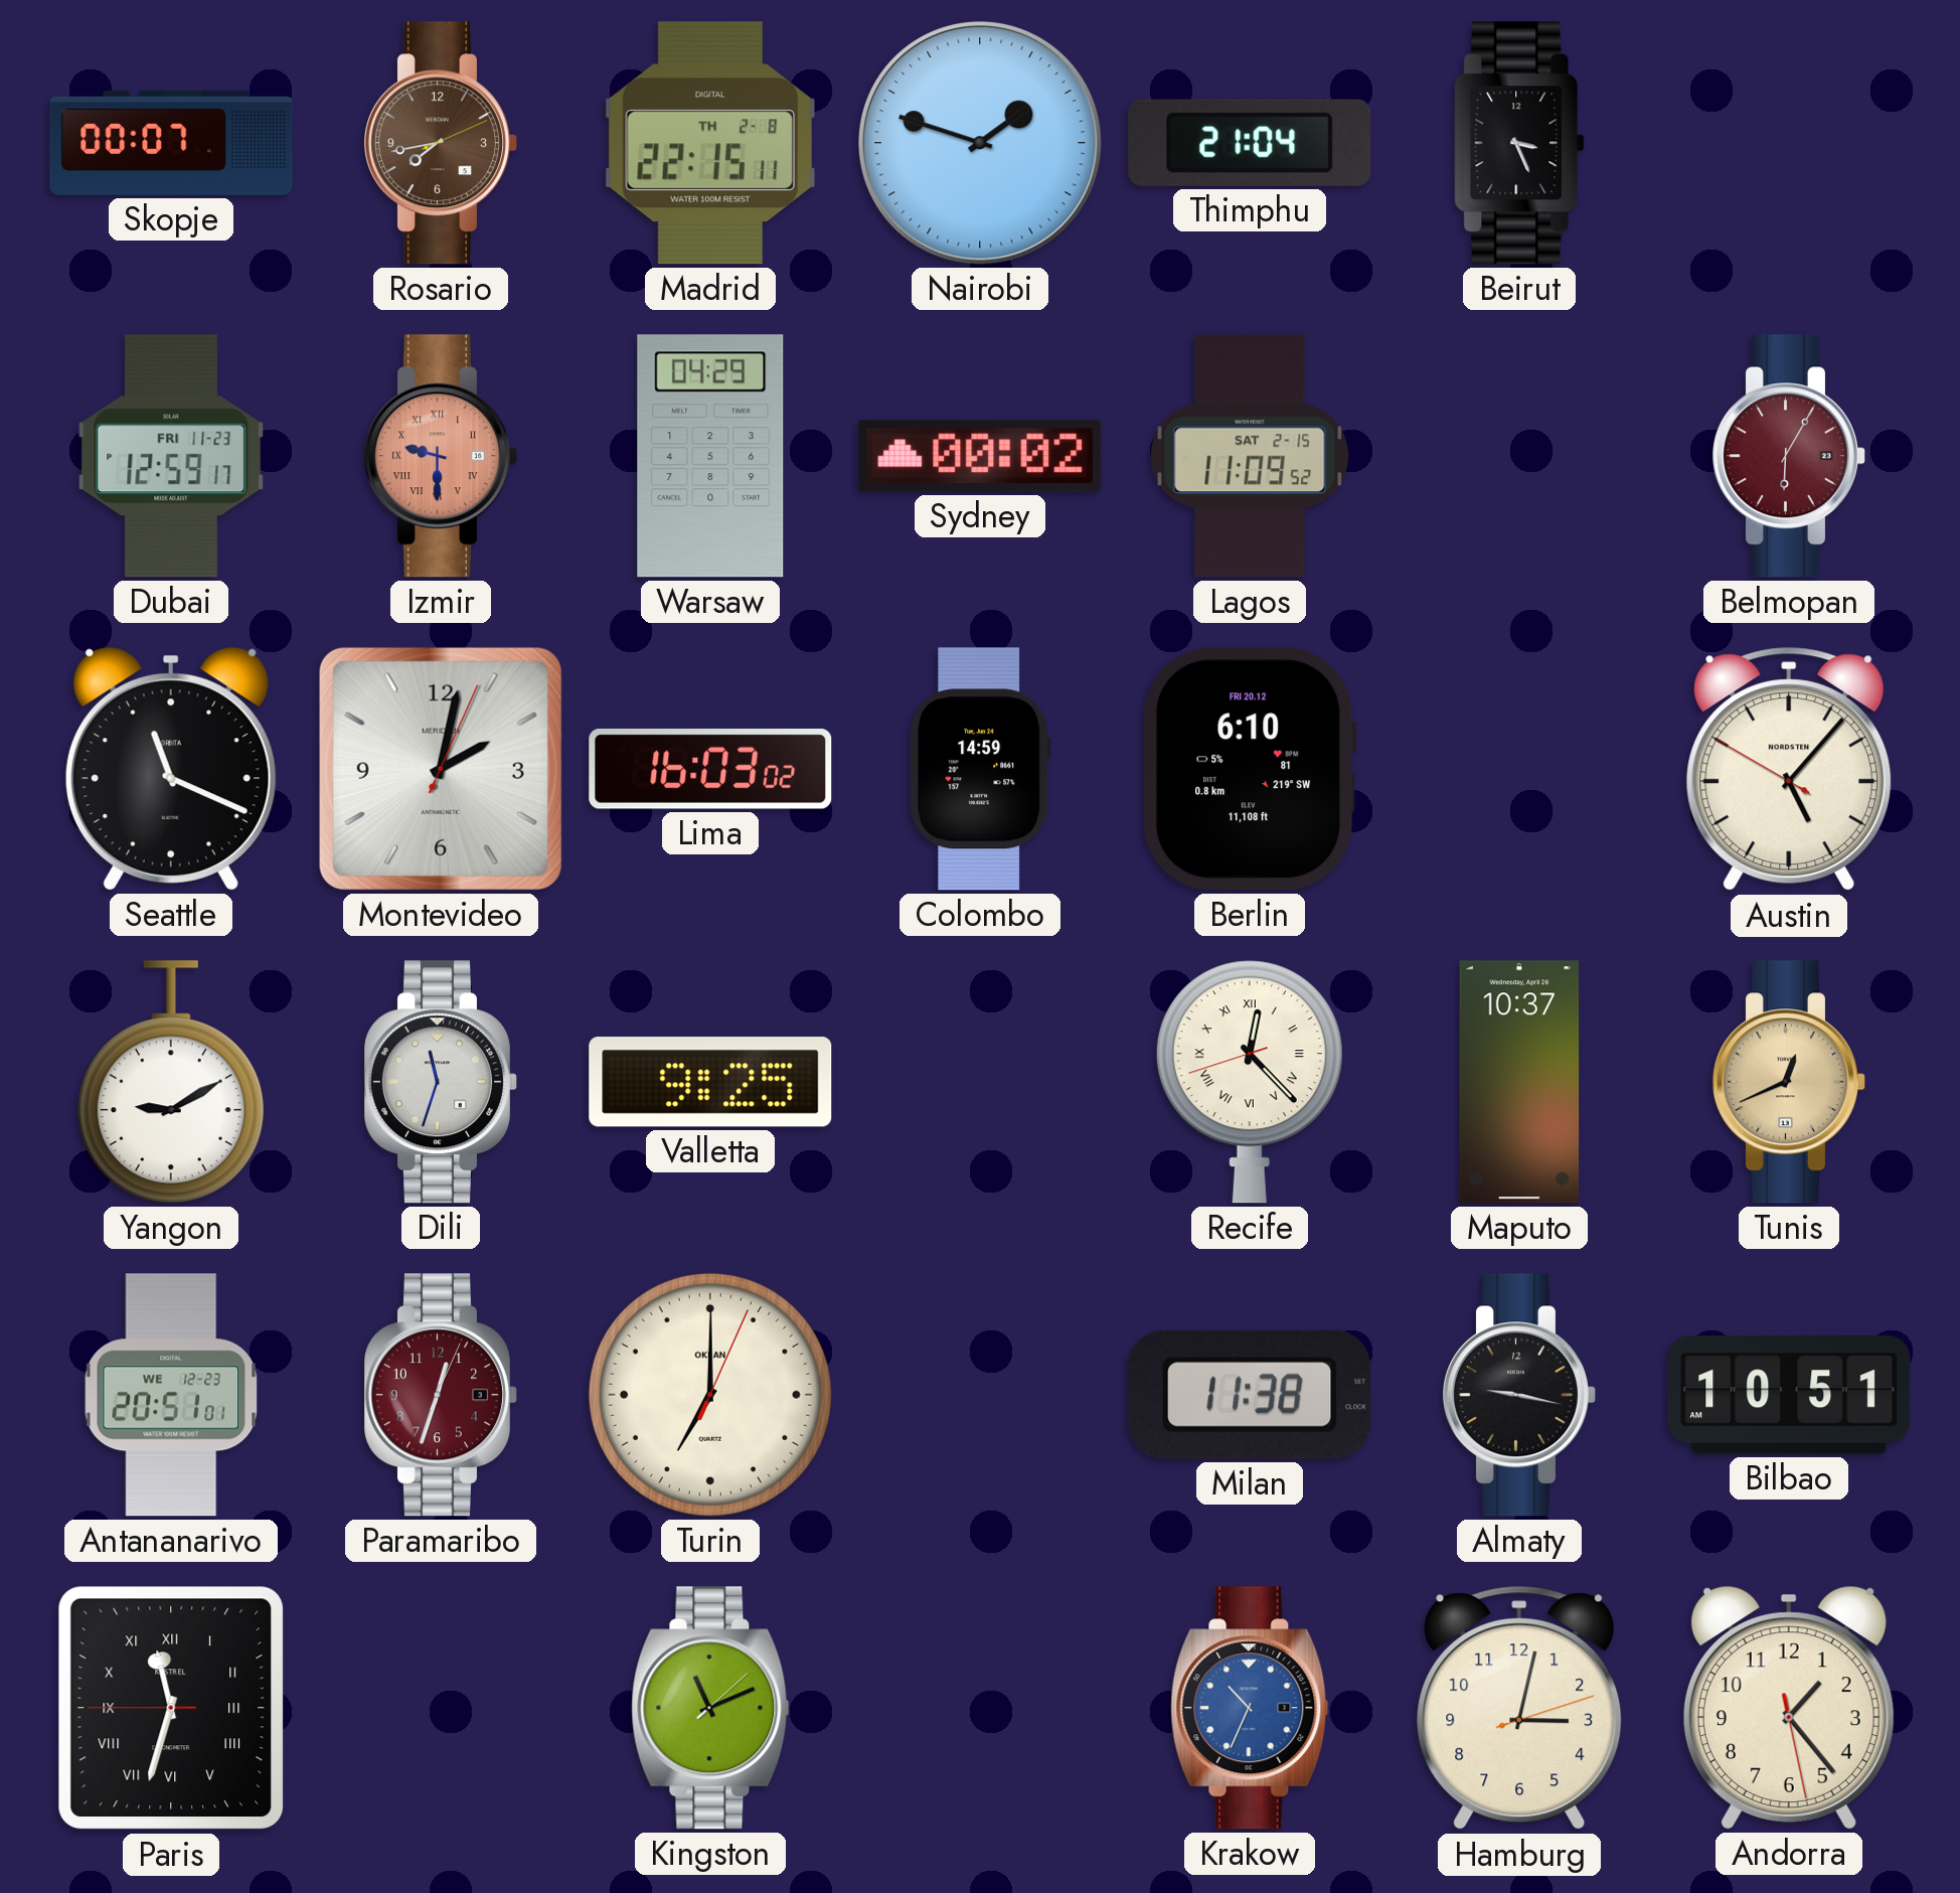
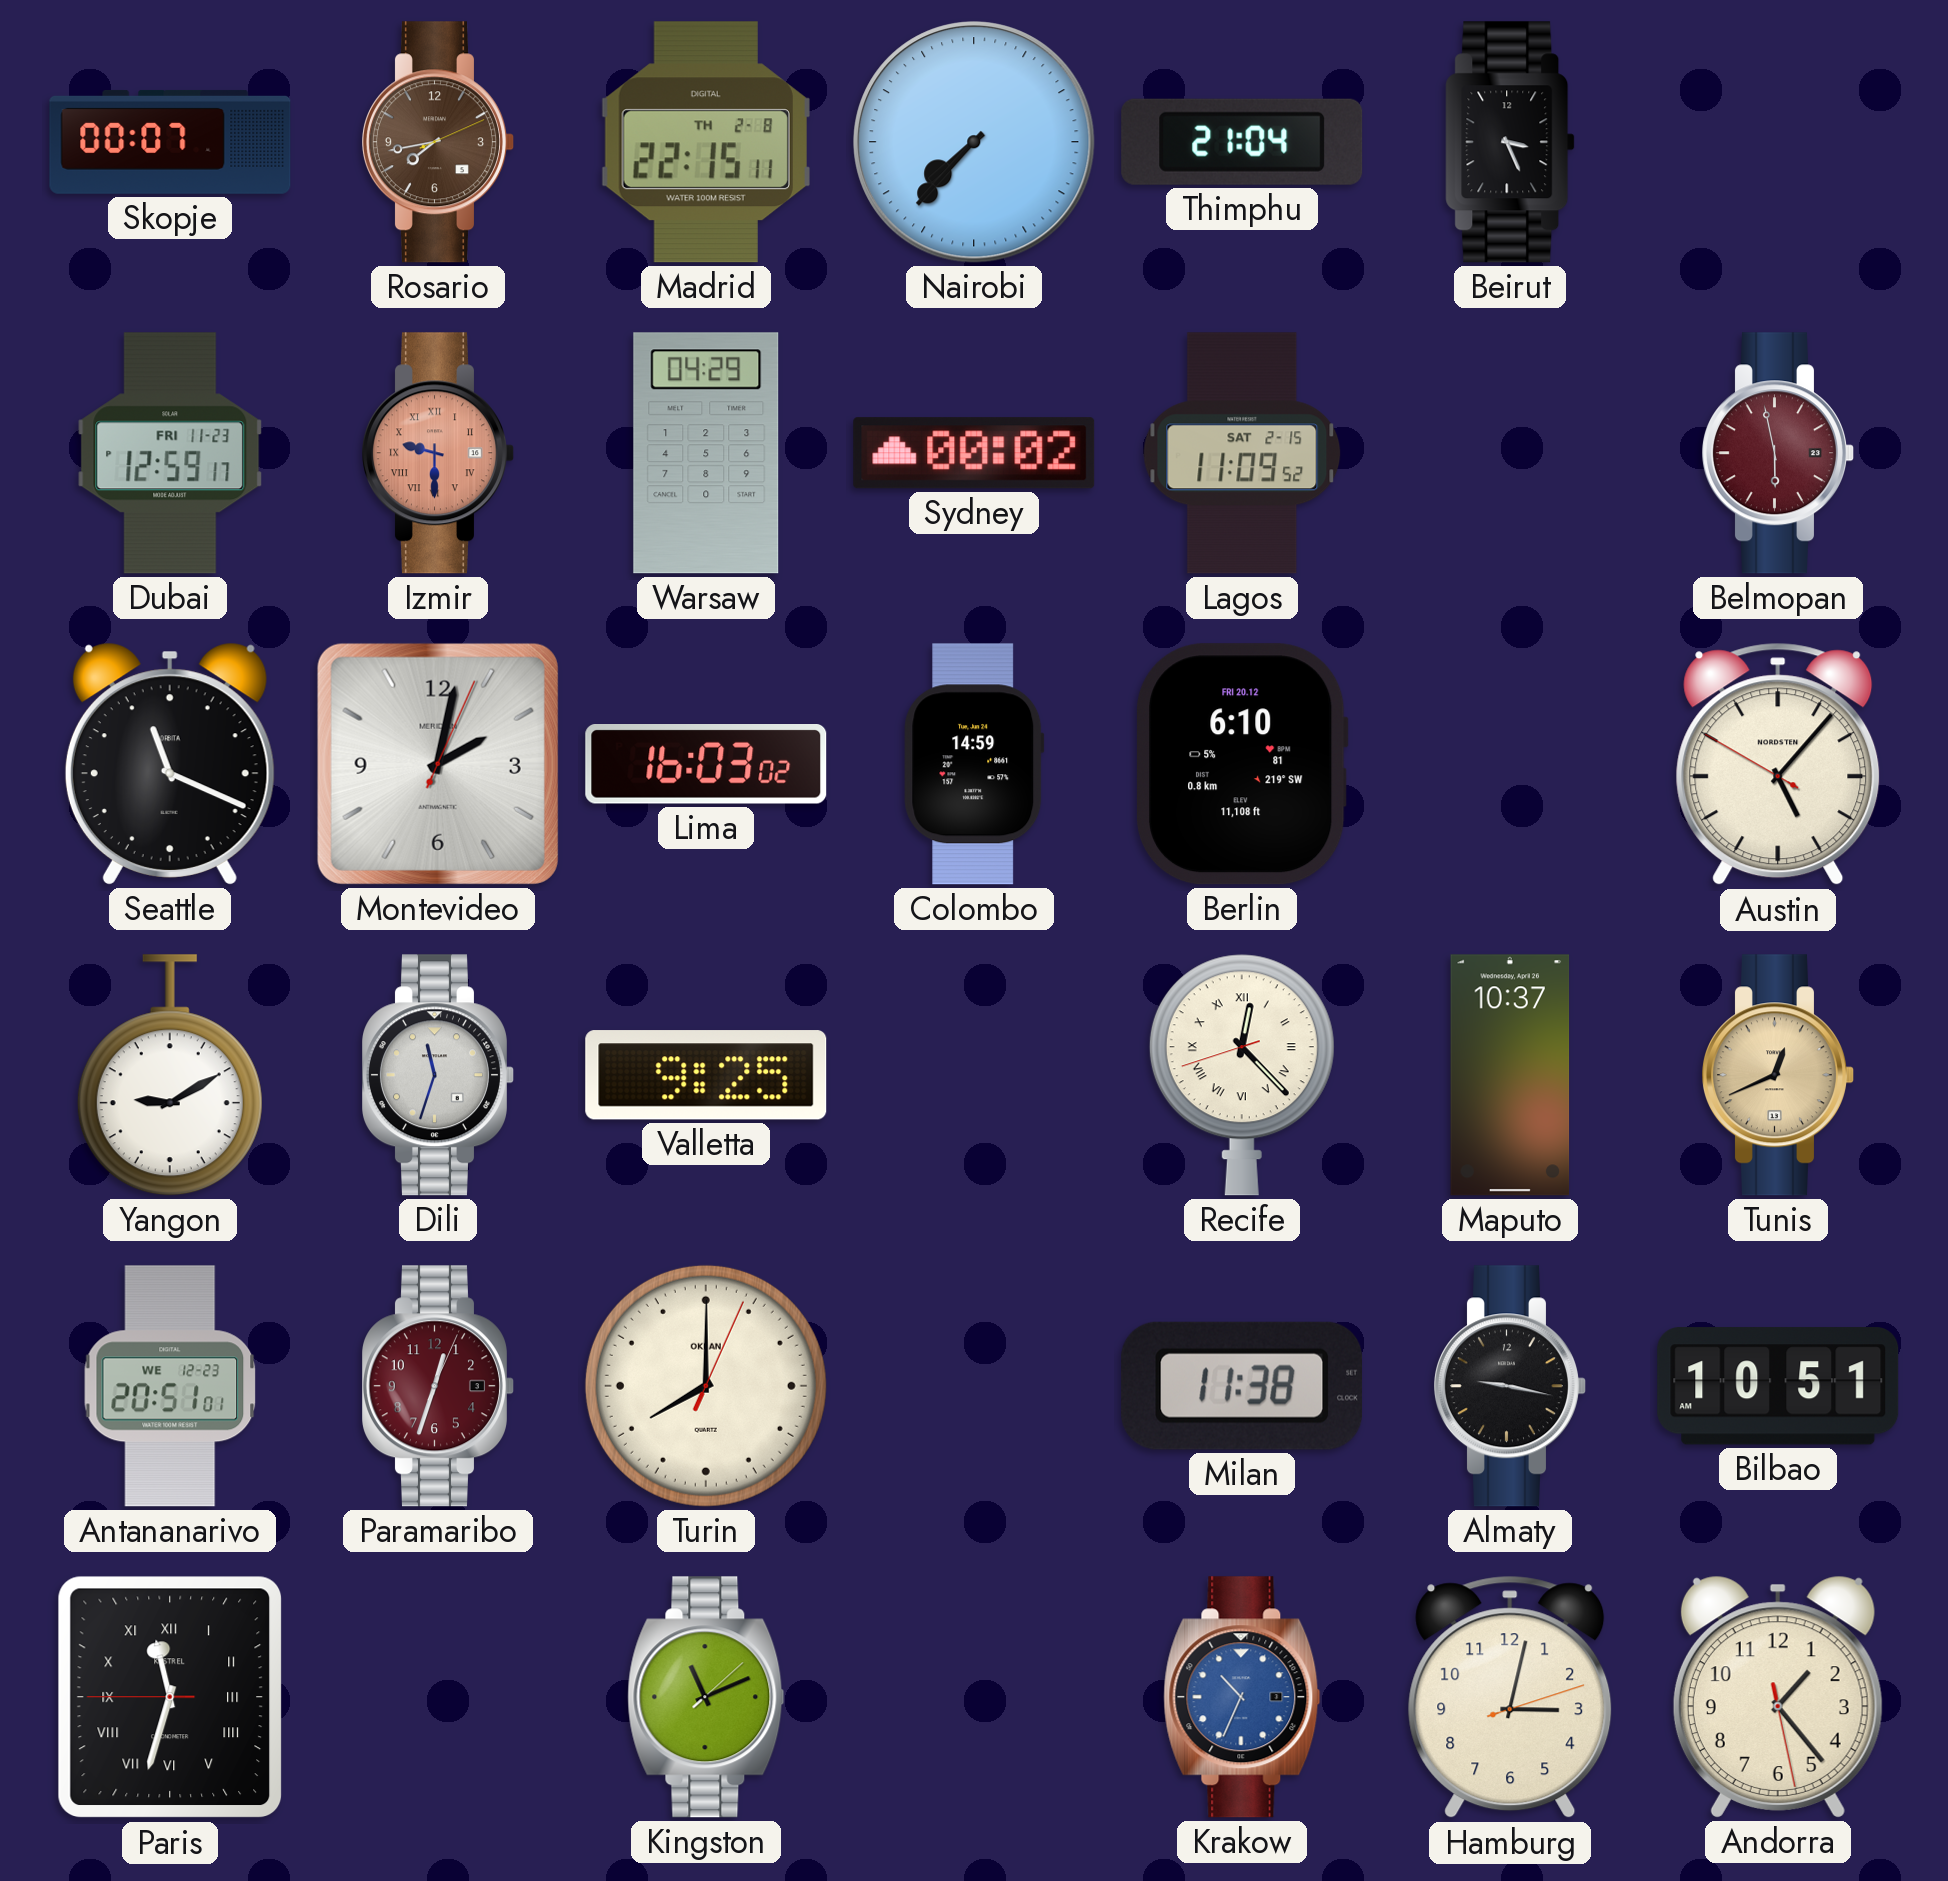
Nairobi: 1:48 -> 7:37
Belmopan: 6:05 -> 5:58
Turin: 7:00 -> 8:00
